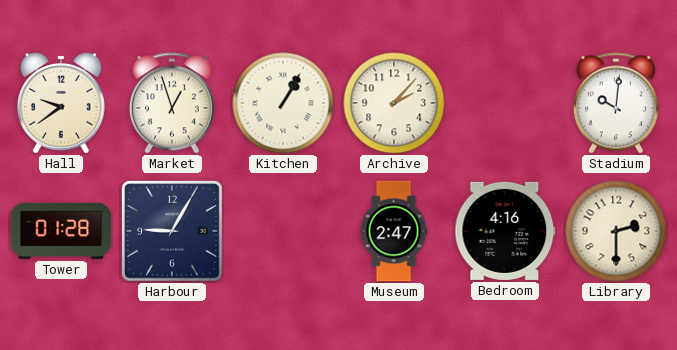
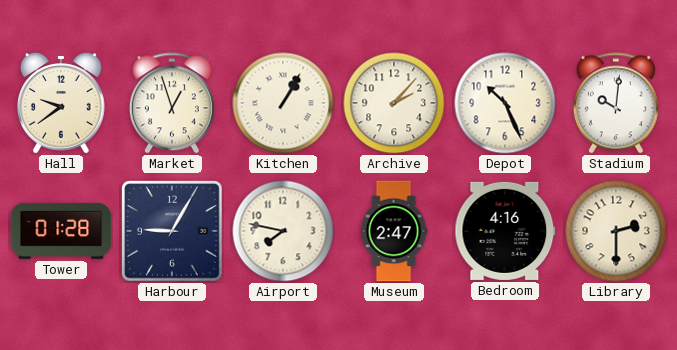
Depot: none -> 10:26
Airport: none -> 7:47
